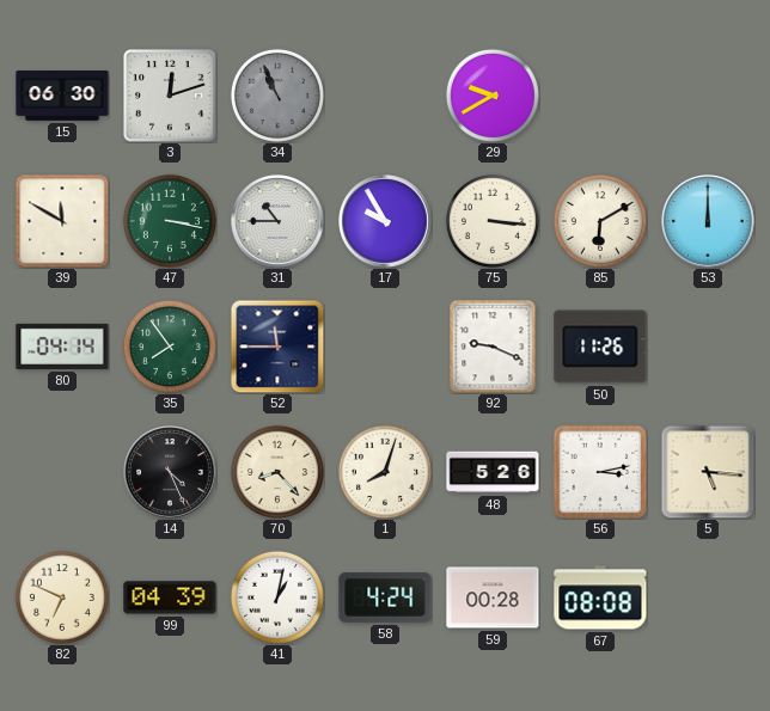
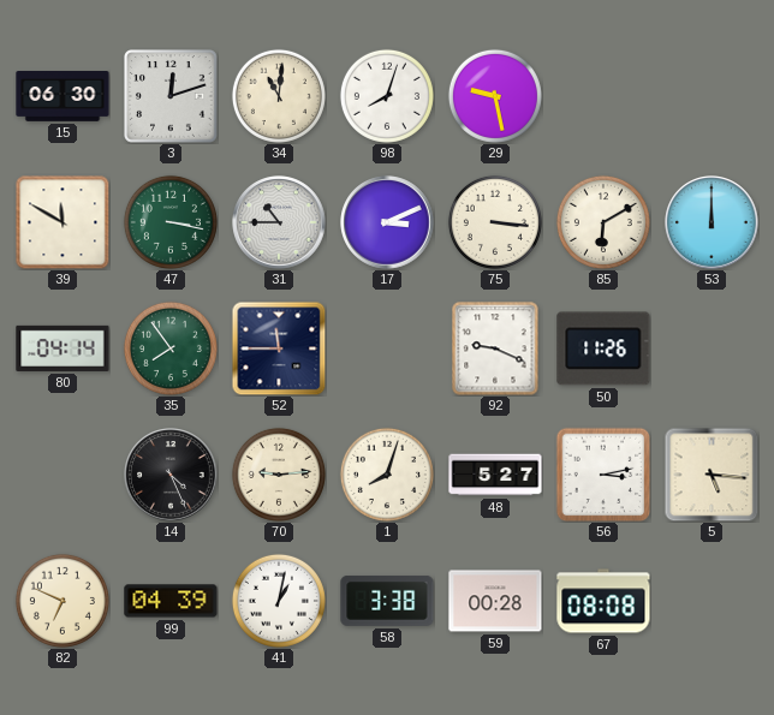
34: 10:56 -> 11:01
34 dial: grey -> cream
98: none -> 8:03
29: 9:40 -> 9:28
17: 9:55 -> 3:11
70: 8:23 -> 9:14
48: 5:26 -> 5:27
58: 4:24 -> 3:38
